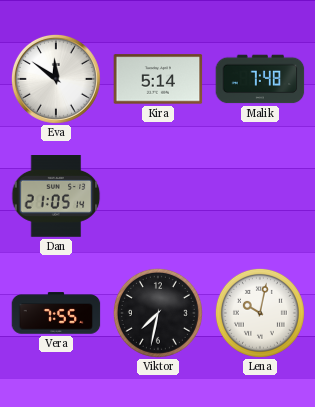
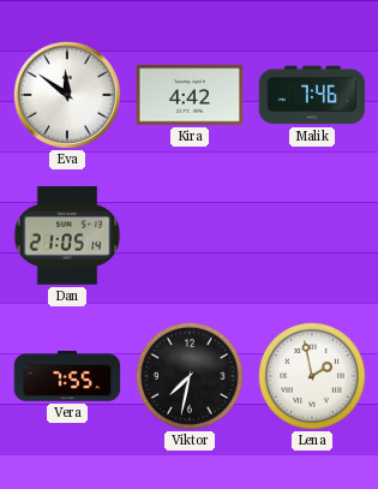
Kira: 5:14 -> 4:42
Malik: 7:48 -> 7:46
Lena: 10:02 -> 1:58
